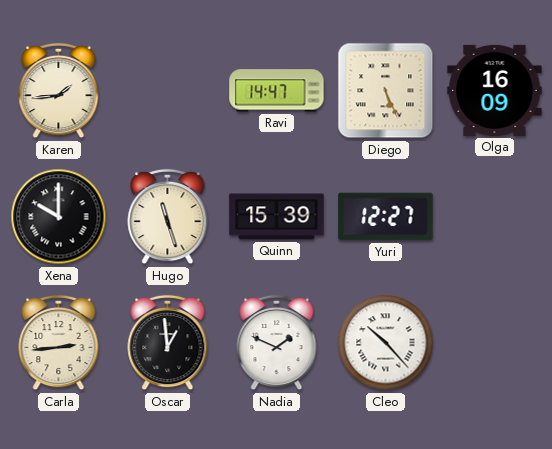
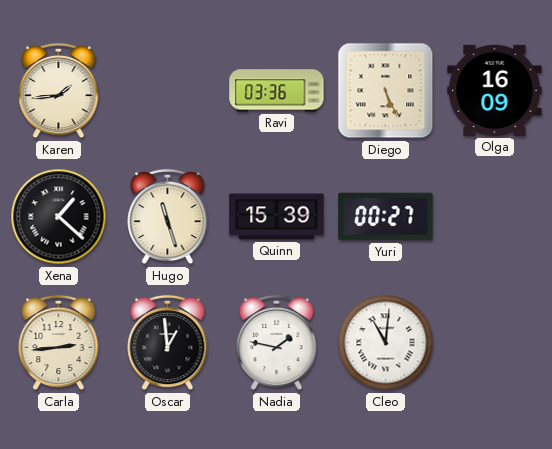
Ravi: 14:47 -> 03:36
Xena: 10:00 -> 1:22
Yuri: 12:27 -> 00:27
Nadia: 1:49 -> 1:47
Cleo: 10:23 -> 11:01
